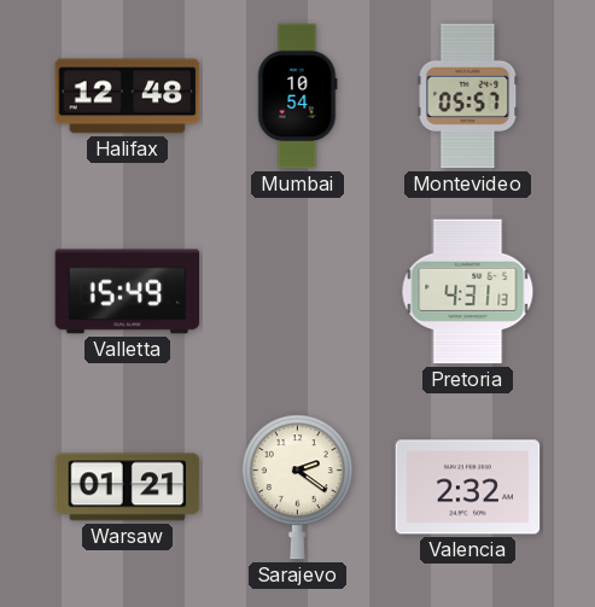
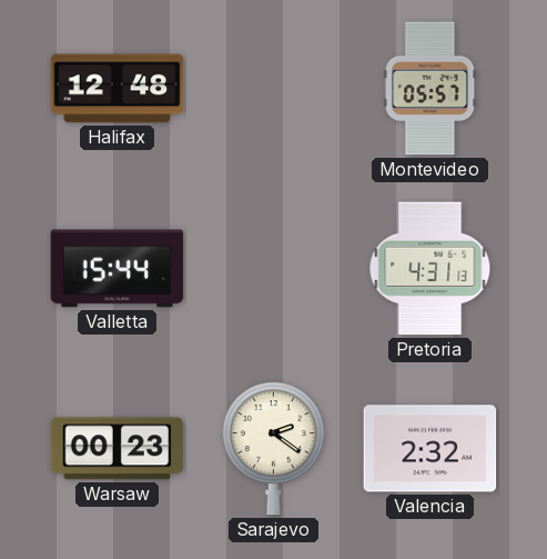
Mumbai: 10:54 -> none
Valletta: 15:49 -> 15:44
Warsaw: 01:21 -> 00:23
